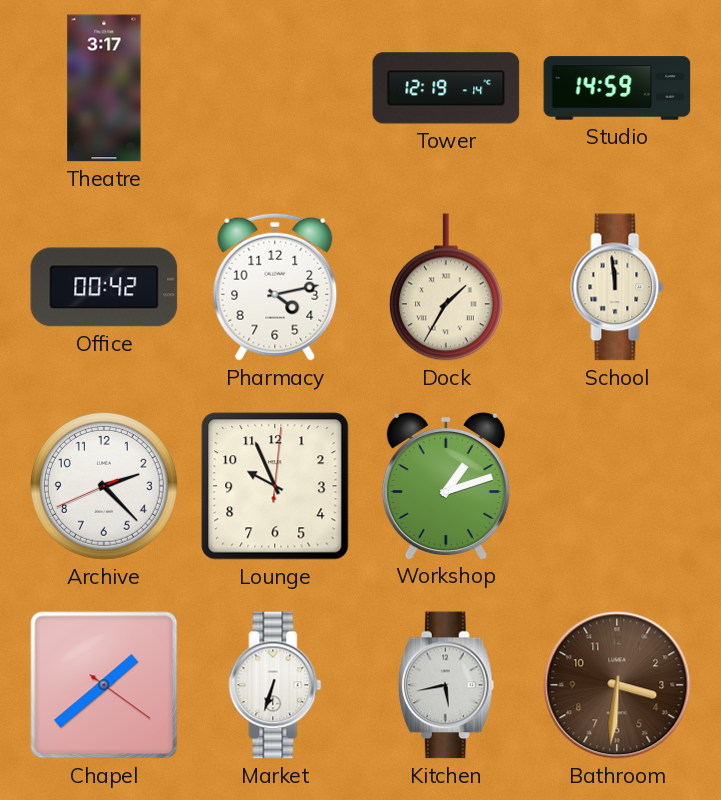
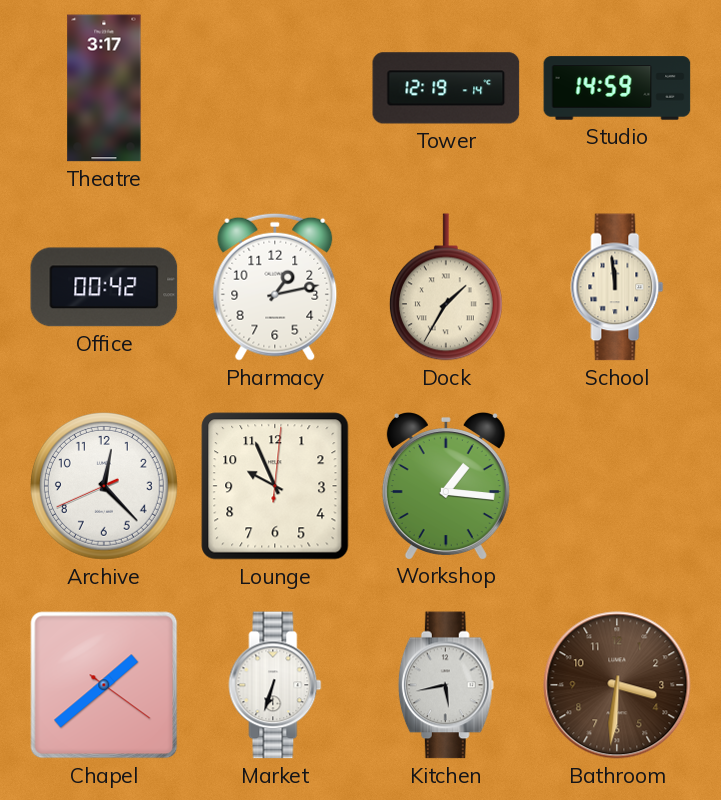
Pharmacy: 4:13 -> 1:13
Archive: 2:22 -> 12:22
Workshop: 1:12 -> 1:16
